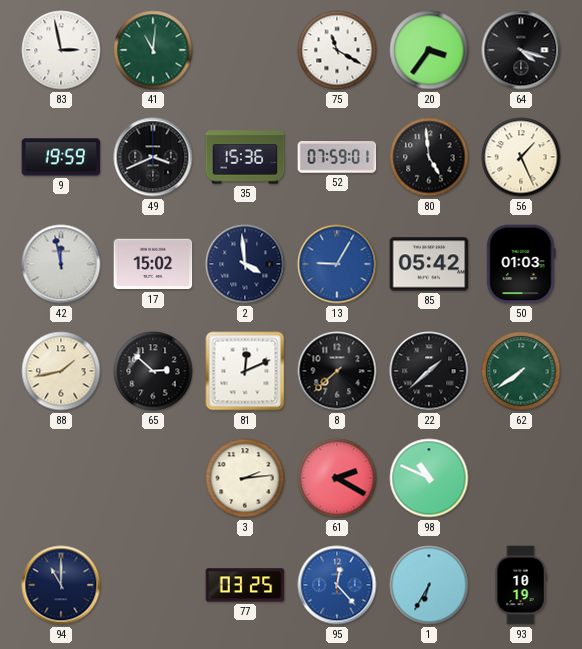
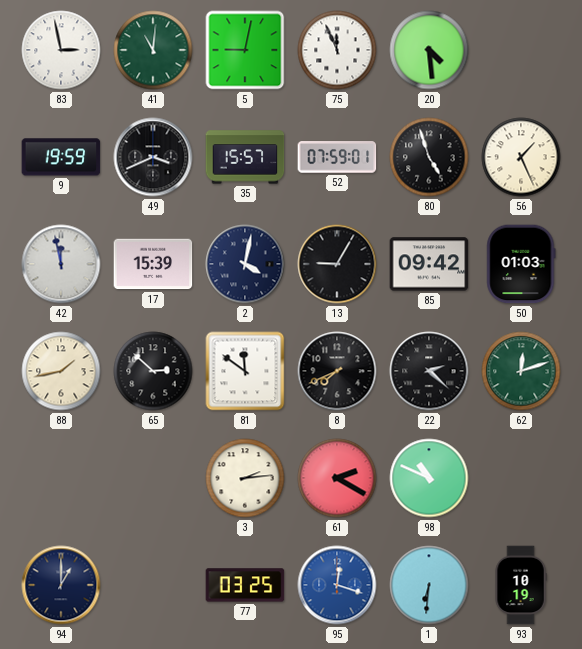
5: none -> 9:02
75: 11:20 -> 11:56
20: 3:36 -> 4:29
64: 4:18 -> none
35: 15:36 -> 15:57
80: 4:59 -> 4:57
17: 15:02 -> 15:39
2: 3:59 -> 4:02
13 dial: blue -> black
85: 05:42 -> 09:42
81: 12:11 -> 11:51
8: 7:38 -> 7:41
22: 1:38 -> 2:22
62: 7:39 -> 12:12
94: 11:00 -> 1:00
95: 12:23 -> 12:18
1: 6:35 -> 6:31
